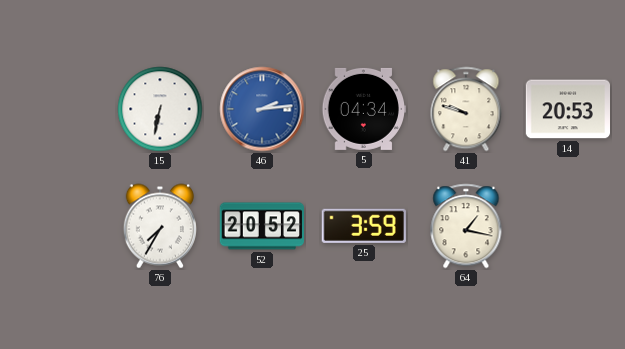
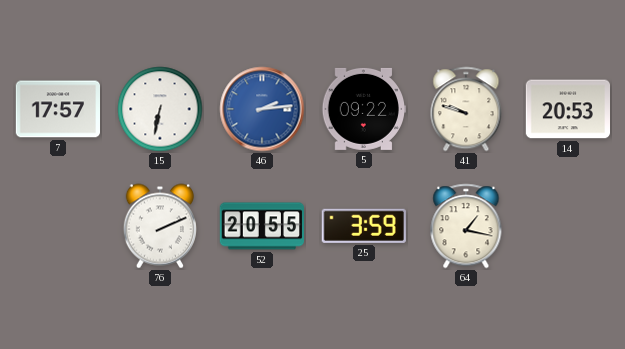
7: none -> 17:57
5: 04:34 -> 09:22
76: 7:35 -> 2:11
52: 20:52 -> 20:55
